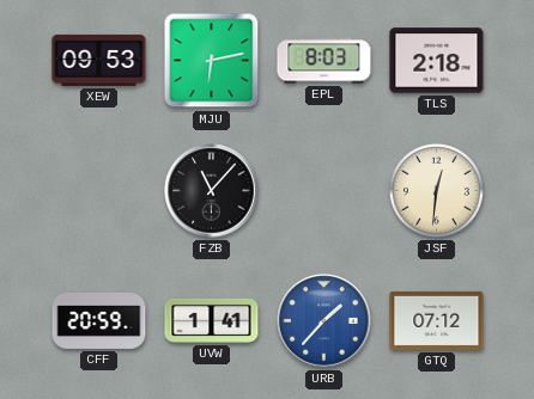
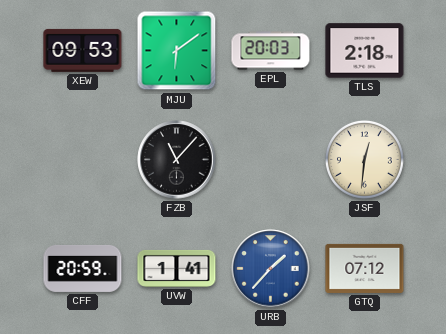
MJU: 6:13 -> 6:09
EPL: 8:03 -> 20:03
